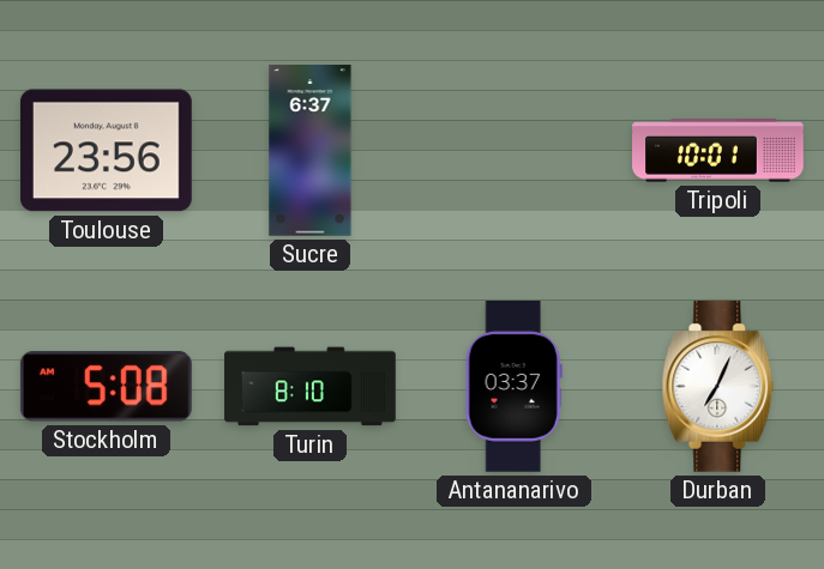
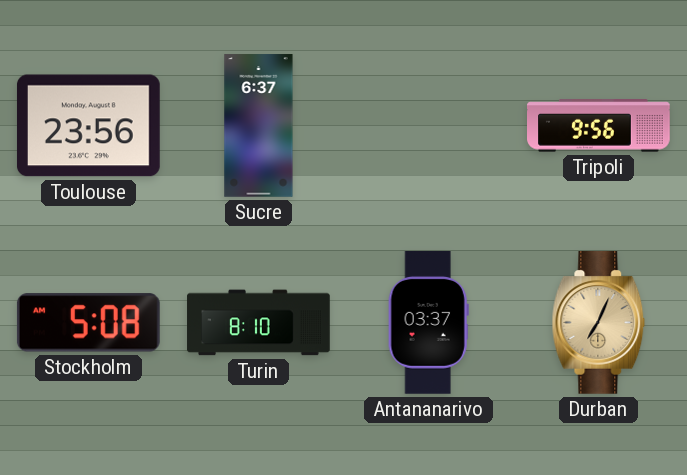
Tripoli: 10:01 -> 9:56
Durban dial: white -> champagne
